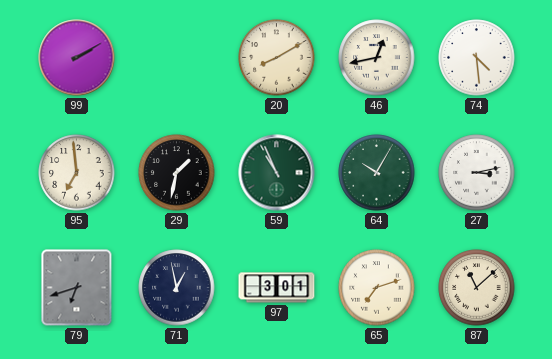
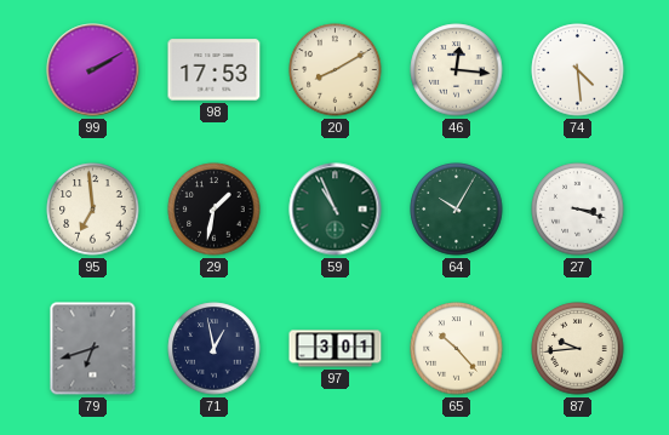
98: none -> 17:53
46: 12:43 -> 12:16
27: 3:13 -> 3:18
65: 7:12 -> 10:23
87: 11:08 -> 9:44
